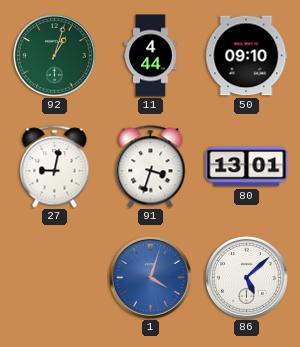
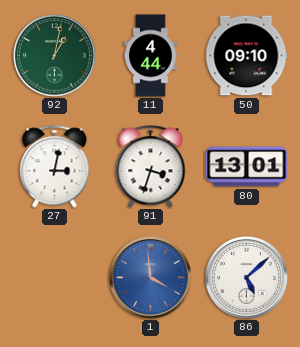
92: 1:03 -> 1:02
27: 9:02 -> 3:02
1: 4:03 -> 3:59
